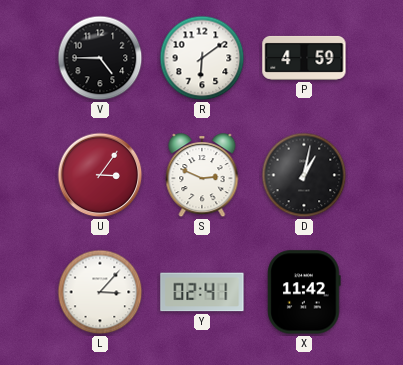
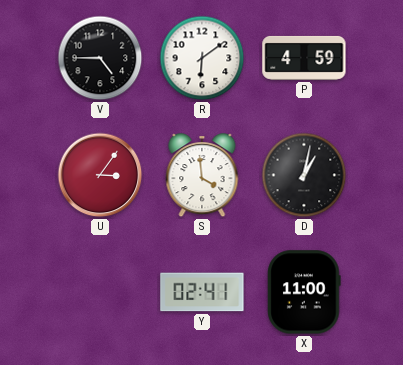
S: 2:49 -> 3:59
L: 3:07 -> none
X: 11:42 -> 11:00
